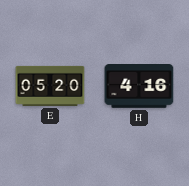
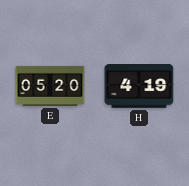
H: 4:16 -> 4:19
